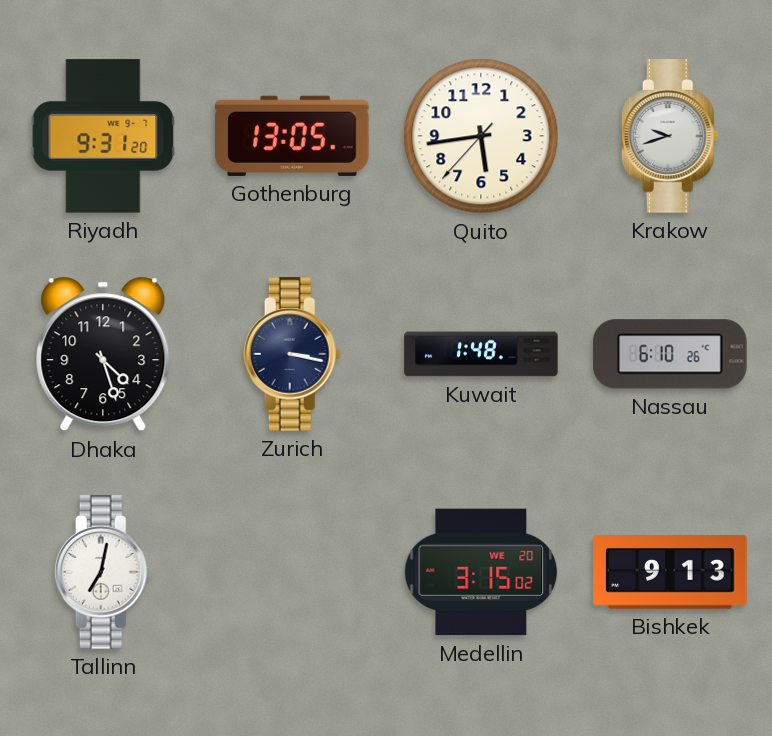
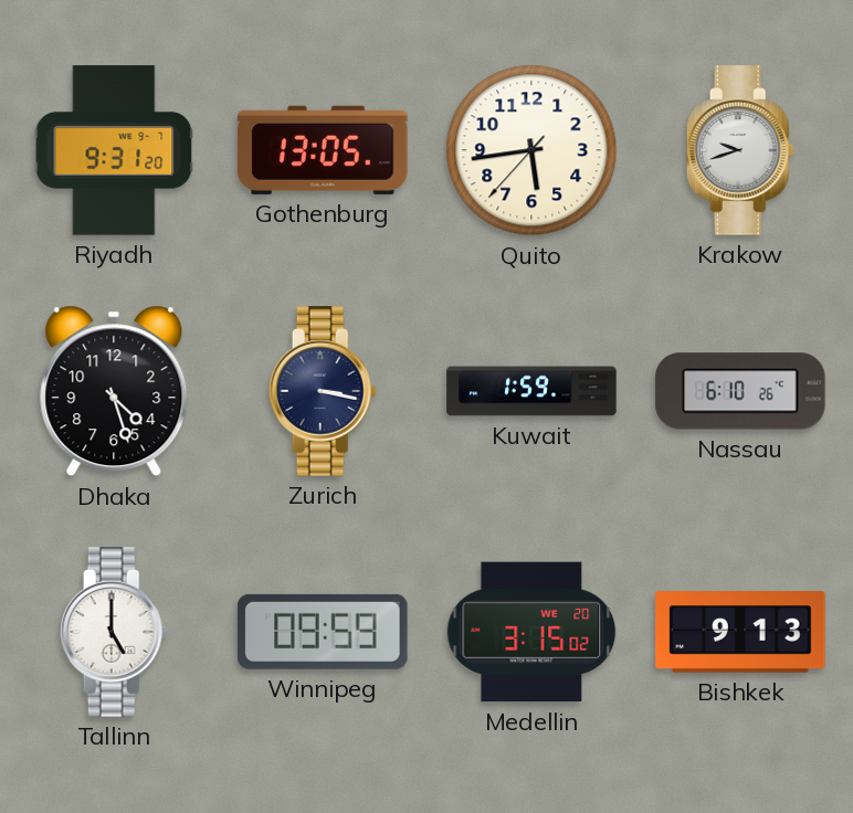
Kuwait: 1:48 -> 1:59
Tallinn: 7:02 -> 5:00
Winnipeg: none -> 09:59
